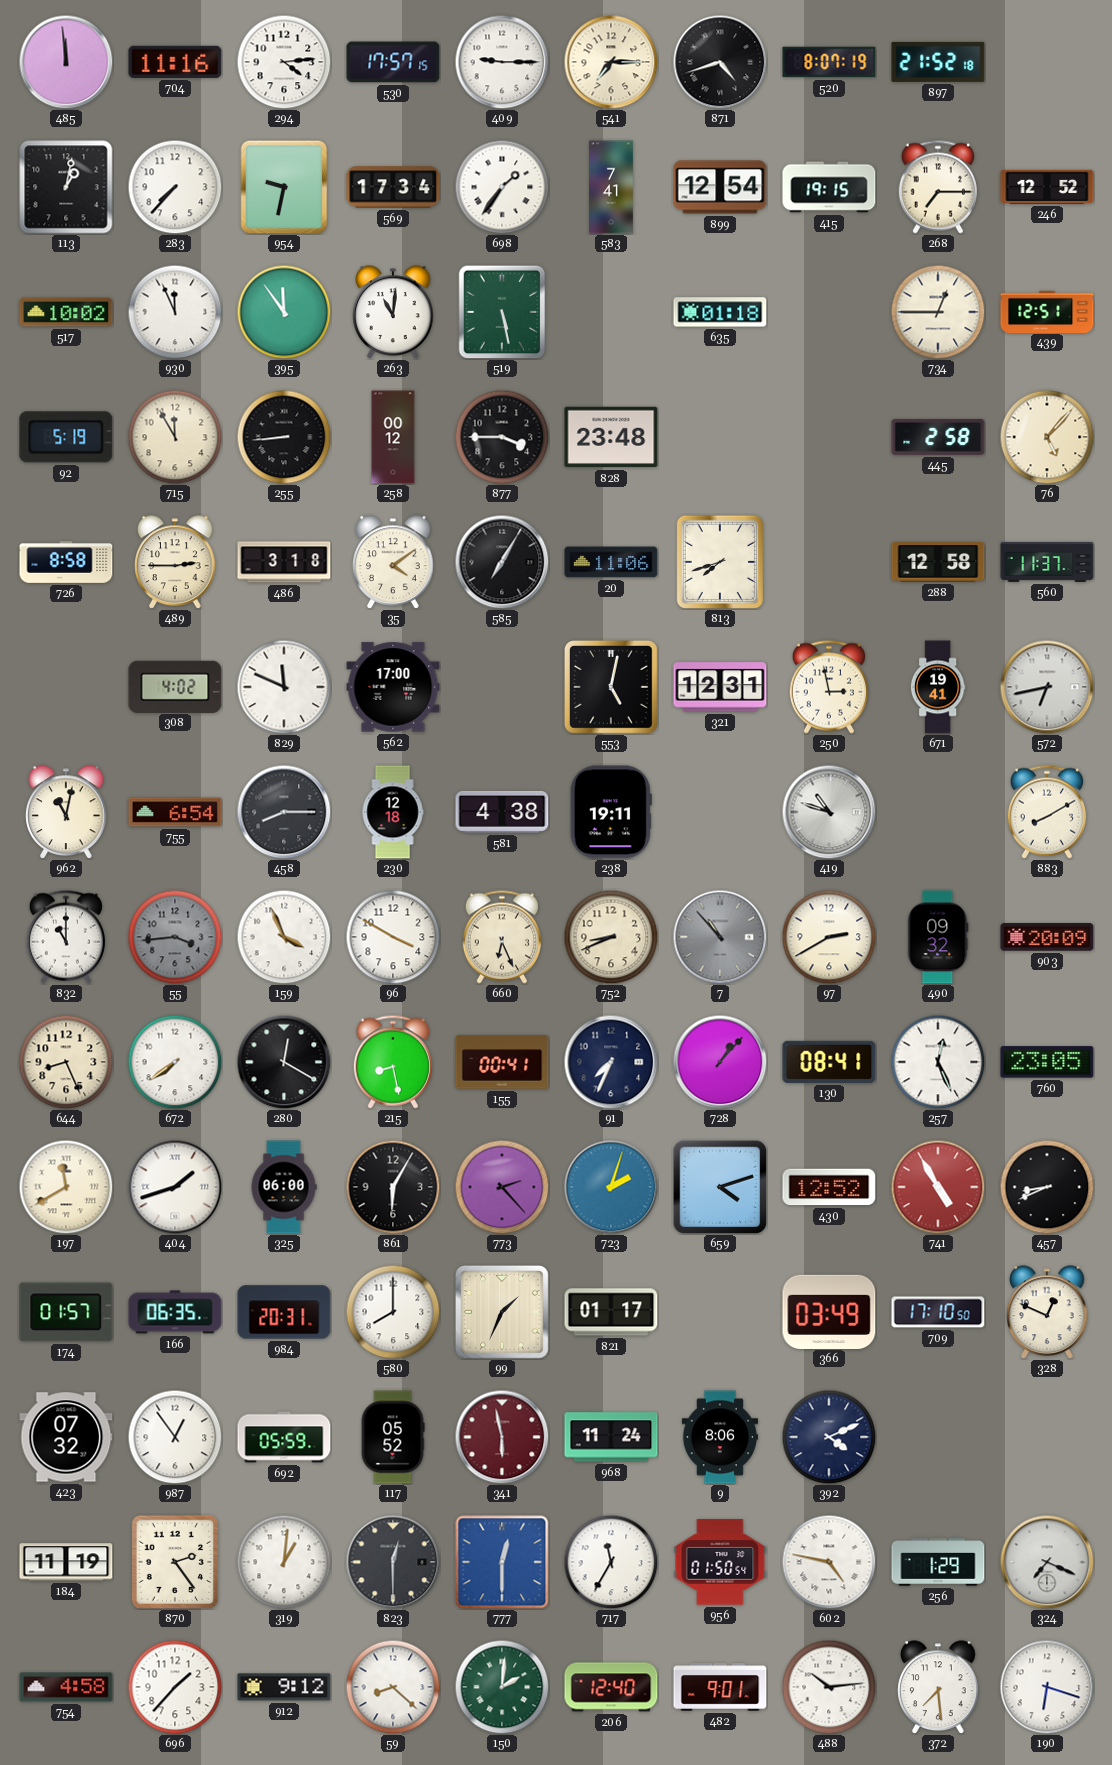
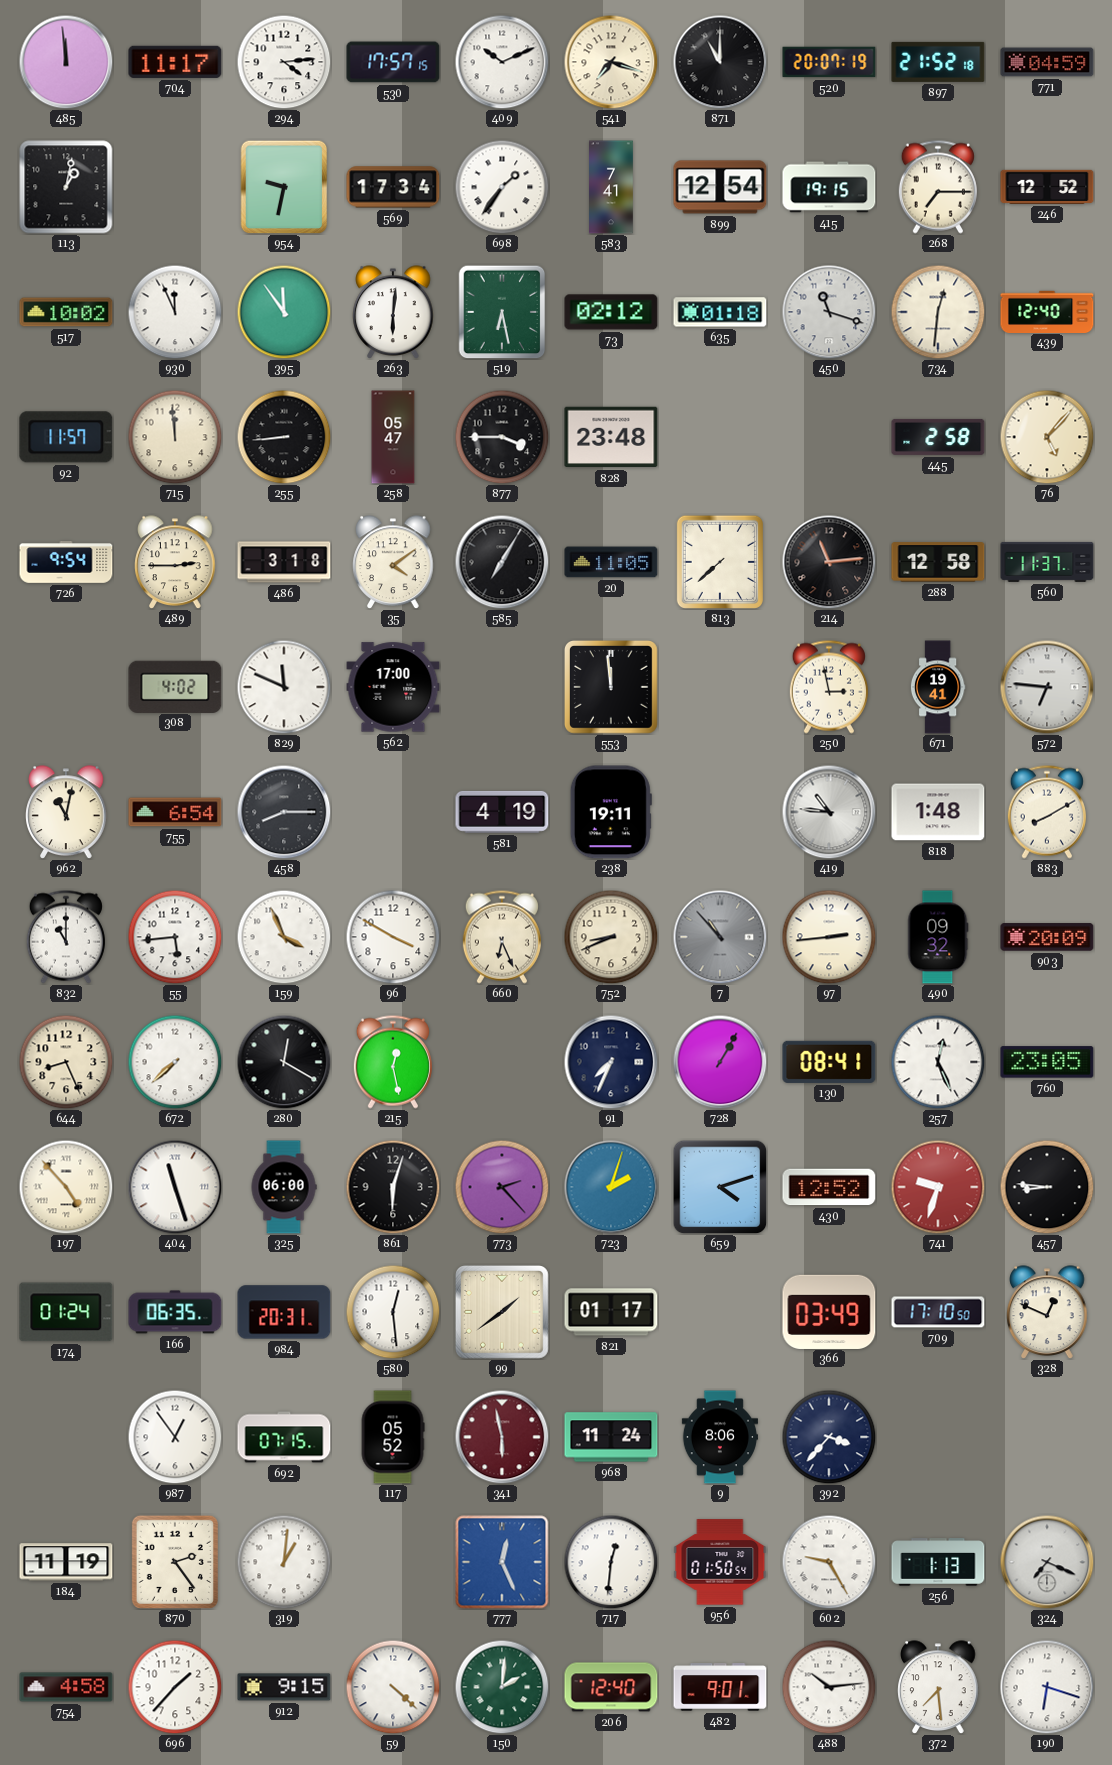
704: 11:16 -> 11:17
409: 9:15 -> 10:11
541: 7:15 -> 7:18
871: 4:42 -> 11:00
520: 8:07 -> 20:07
771: none -> 04:59
283: 7:37 -> none
263: 11:01 -> 6:01
519: 5:28 -> 6:28
73: none -> 02:12
450: none -> 11:18
734: 12:45 -> 12:31
439: 12:51 -> 12:40
92: 5:19 -> 11:57
715: 11:55 -> 11:59
258: 00:12 -> 05:47
726: 8:58 -> 9:54
20: 11:06 -> 11:05
813: 7:42 -> 7:38
214: none -> 11:14
553: 5:02 -> 11:59
321: 12:31 -> none
572: 6:43 -> 6:46
230: 12:18 -> none
581: 4:38 -> 4:19
419: 10:48 -> 10:46
818: none -> 1:48
55: 3:44 -> 5:44
55 dial: grey -> white
97: 2:40 -> 2:44
672: 7:39 -> 7:38
215: 8:28 -> 12:28
155: 00:41 -> none
728: 1:07 -> 1:05
197: 11:40 -> 4:53
404: 1:42 -> 11:27
861: 6:05 -> 6:03
741: 4:55 -> 9:33
457: 8:41 -> 8:46
174: 01:57 -> 01:24
580: 8:00 -> 12:29
99: 1:34 -> 1:39
423: 07:32 -> none
692: 05:59 -> 07:15
392: 4:11 -> 3:37
823: 12:30 -> none
777: 12:30 -> 12:26
717: 11:35 -> 12:31
602: 4:47 -> 9:25
256: 1:29 -> 1:13
912: 9:12 -> 9:15
59: 8:22 -> 4:22
